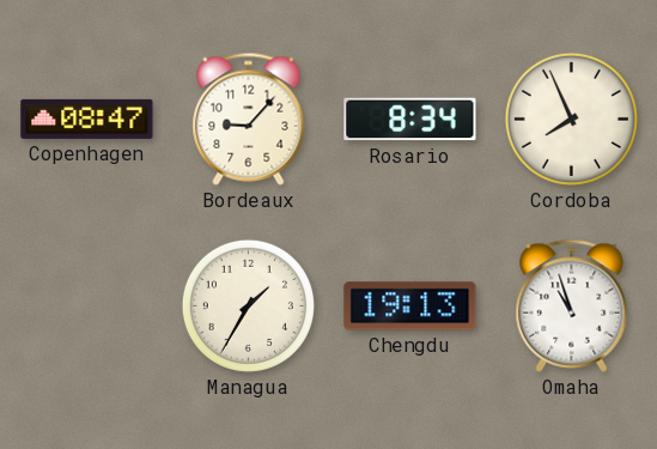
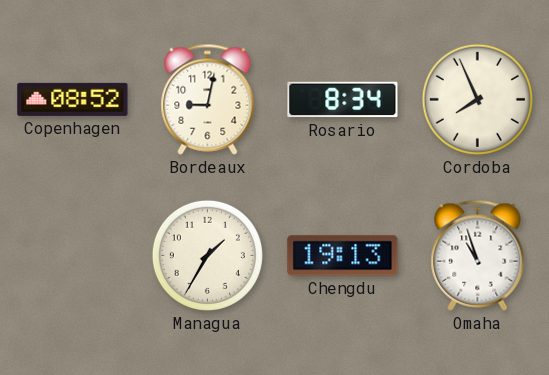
Copenhagen: 08:47 -> 08:52
Bordeaux: 9:07 -> 9:02
